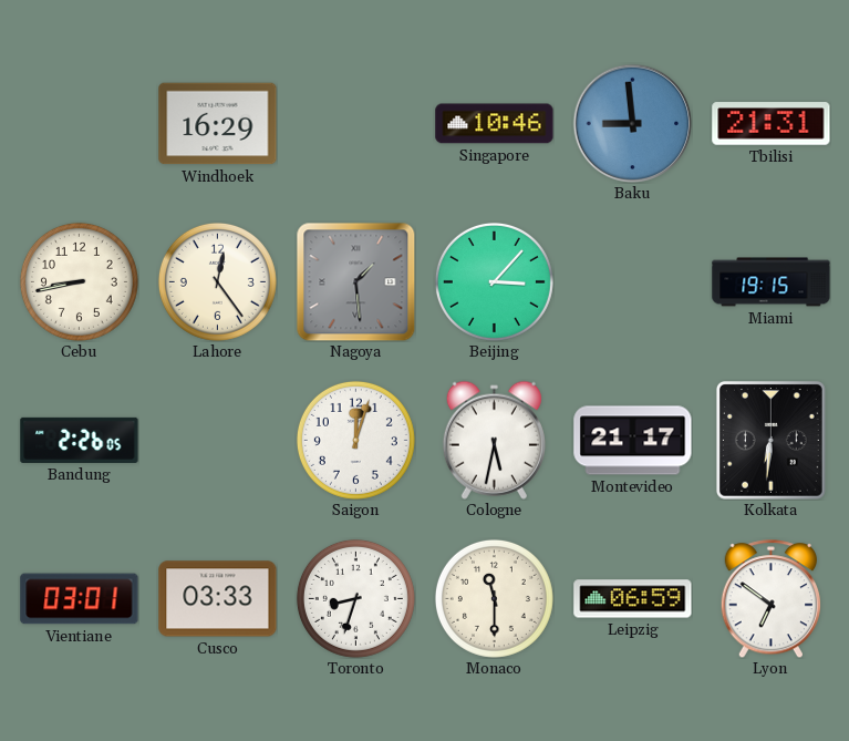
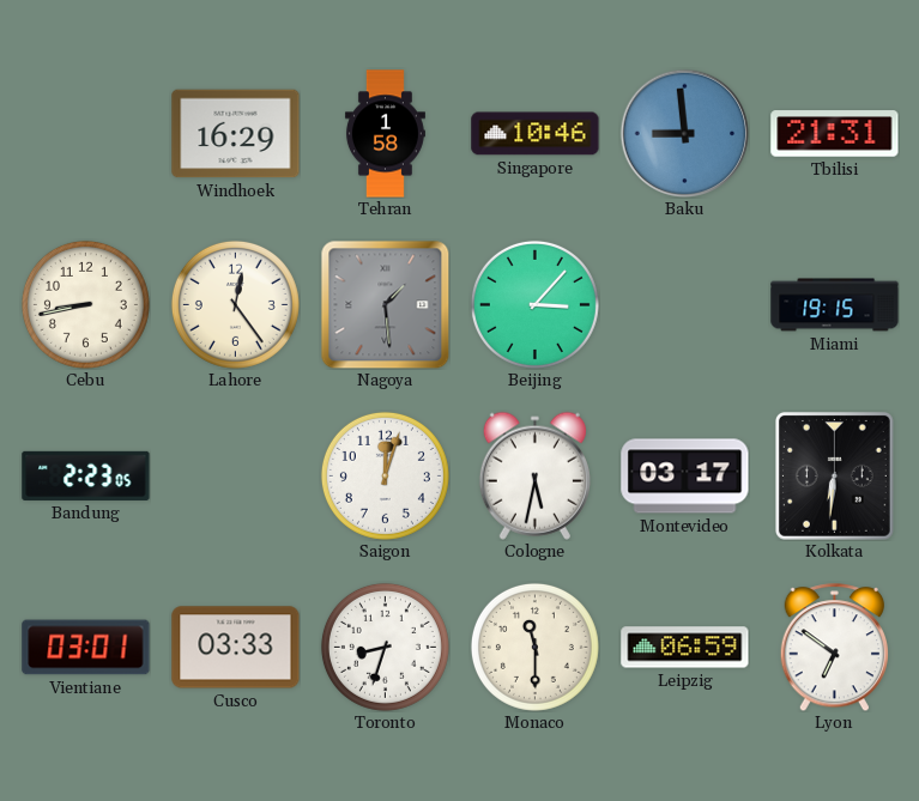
Tehran: none -> 1:58
Bandung: 2:26 -> 2:23
Montevideo: 21:17 -> 03:17
